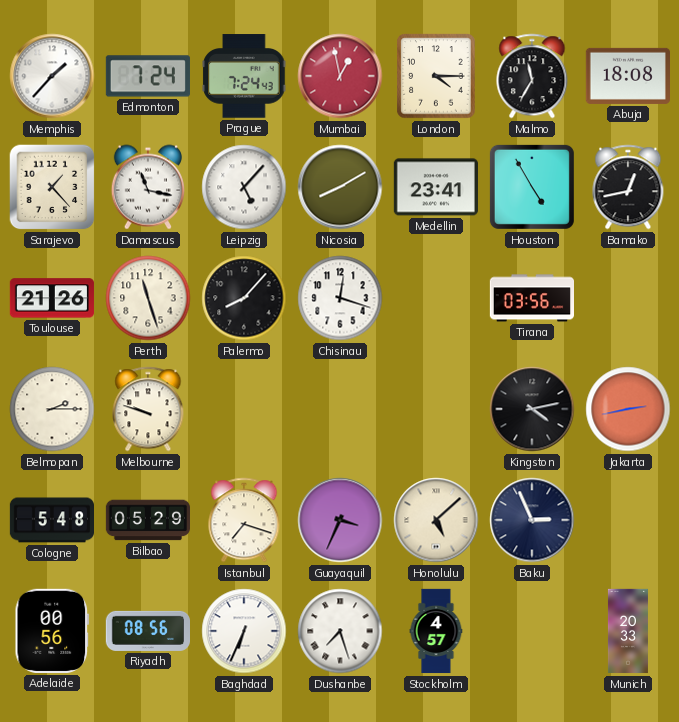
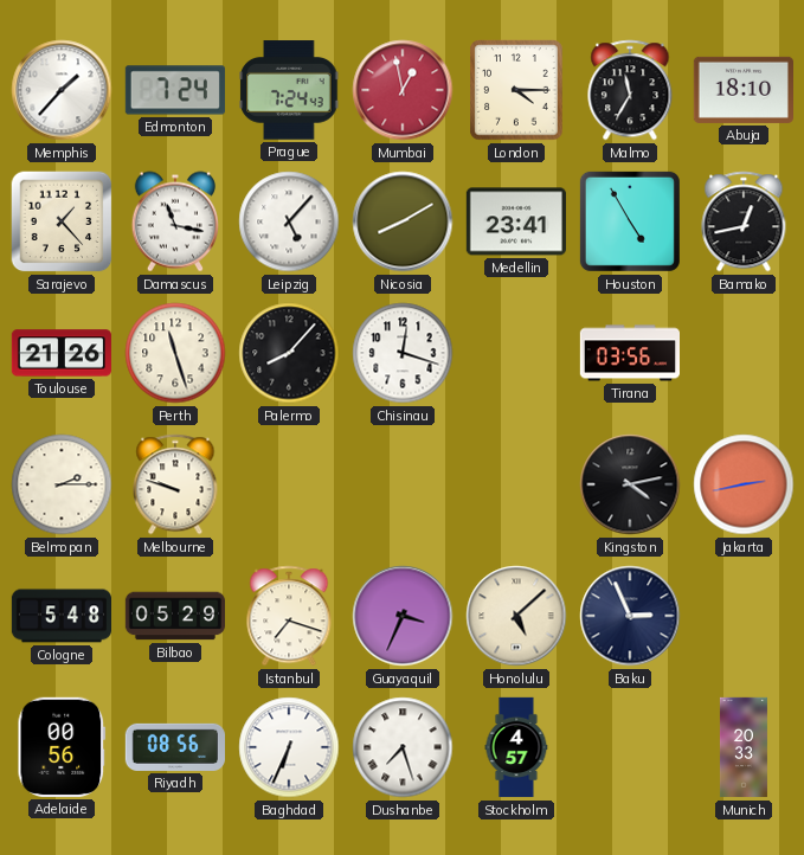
Abuja: 18:08 -> 18:10
